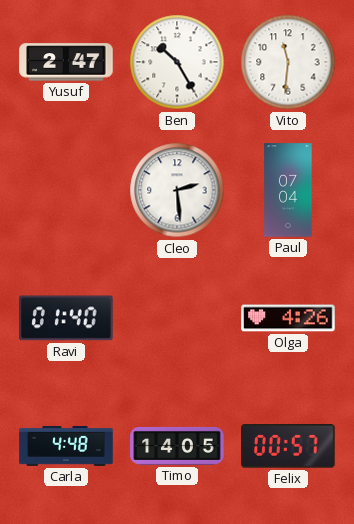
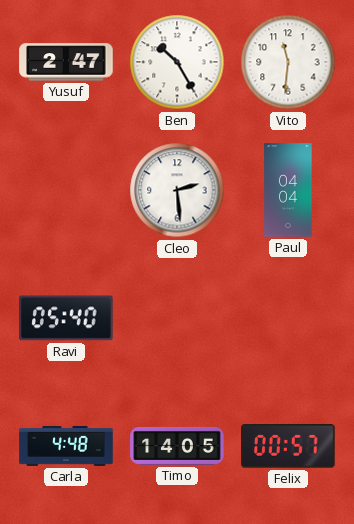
Paul: 07:04 -> 04:04
Ravi: 01:40 -> 05:40
Olga: 4:26 -> none
